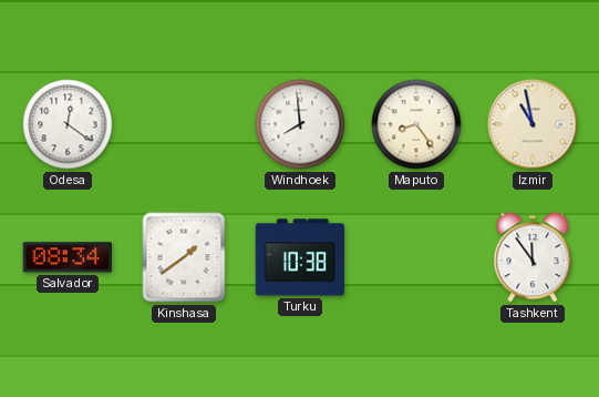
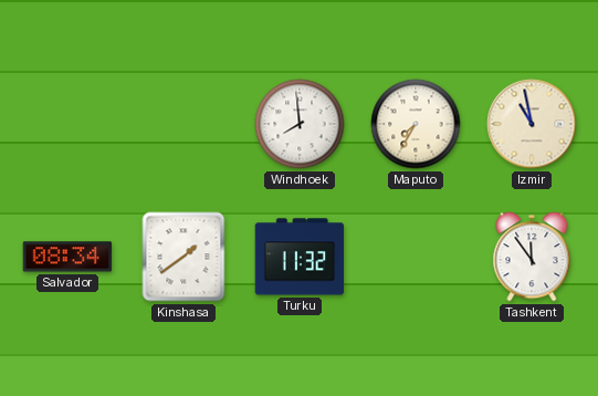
Odesa: 12:21 -> none
Maputo: 8:24 -> 7:35
Turku: 10:38 -> 11:32
